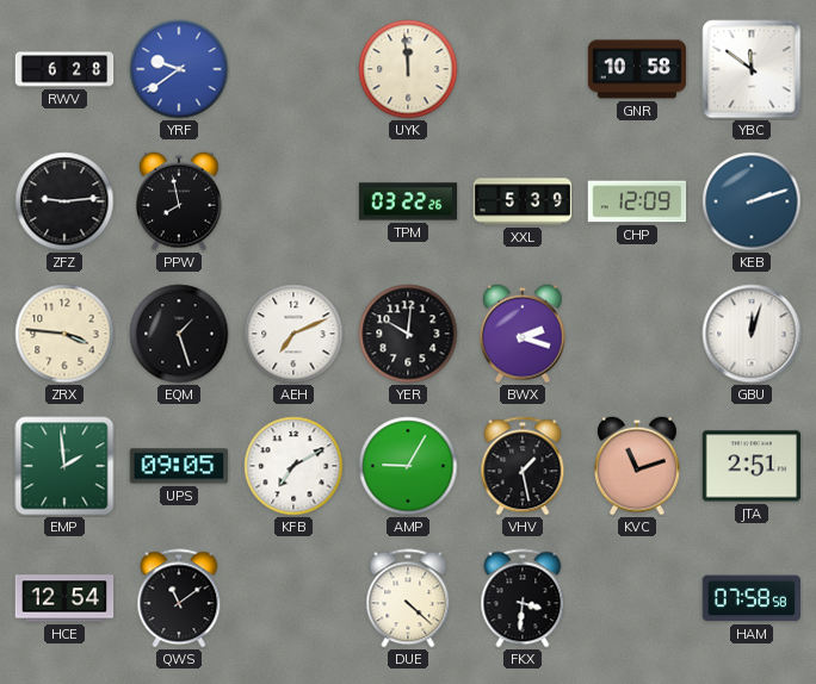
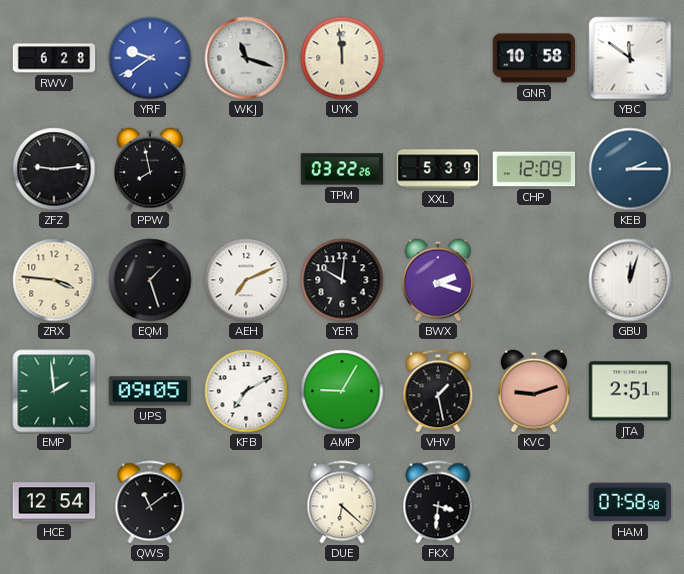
WKJ: none -> 11:18
KEB: 2:12 -> 2:15
KVC: 11:12 -> 9:12
DUE: 4:22 -> 6:22
